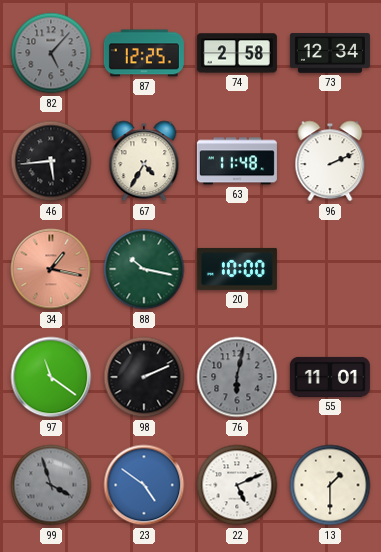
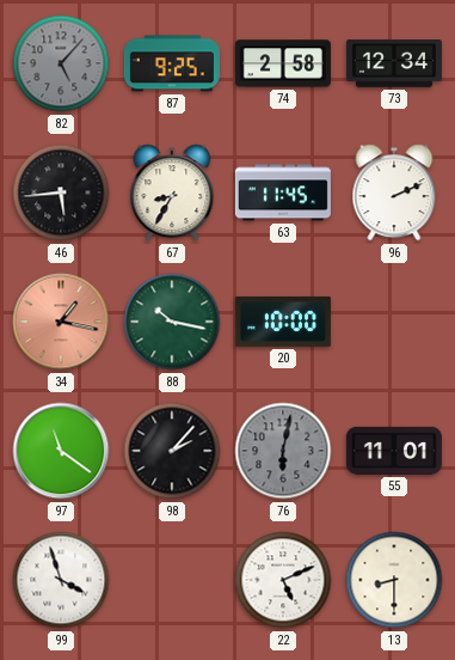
87: 12:25 -> 9:25
67: 4:35 -> 8:35
63: 11:48 -> 11:45
98: 2:11 -> 2:07
99 dial: grey -> white
23: 4:51 -> none
13: 1:30 -> 8:30
